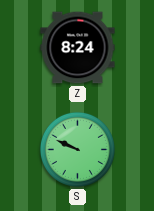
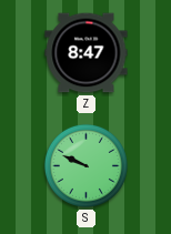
Z: 8:24 -> 8:47
